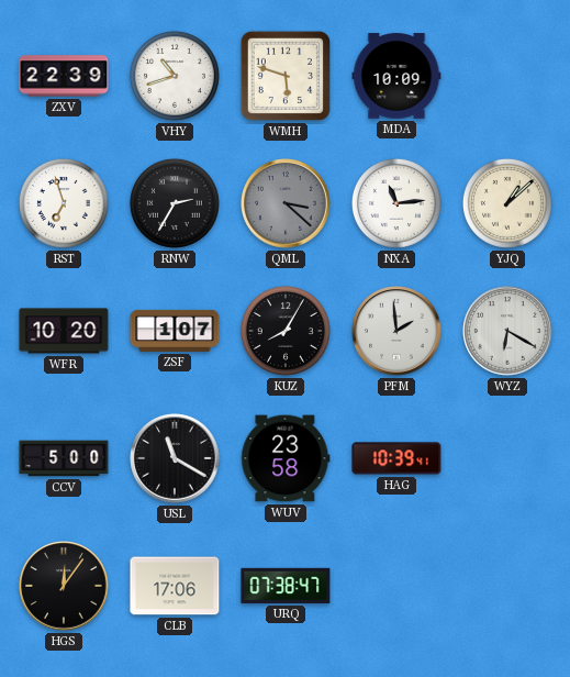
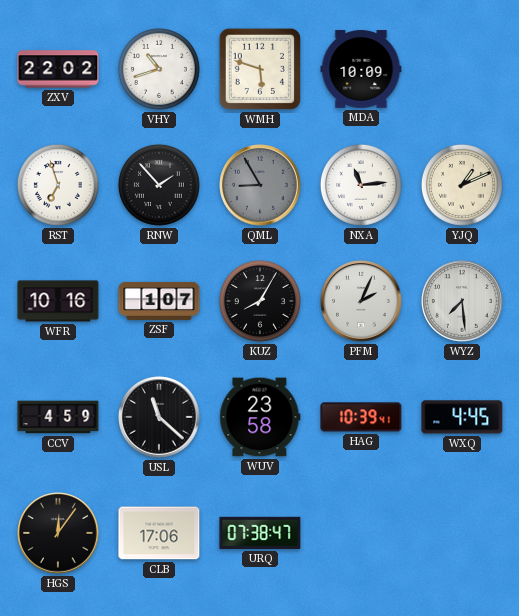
ZXV: 22:39 -> 22:02
RNW: 2:35 -> 1:53
QML: 3:22 -> 8:55
YJQ: 1:08 -> 1:11
WFR: 10:20 -> 10:16
PFM: 1:59 -> 2:04
WYZ: 6:20 -> 7:29
CCV: 5:00 -> 4:59
USL: 11:20 -> 11:22
WXQ: none -> 4:45
